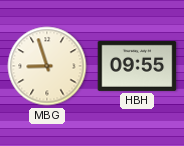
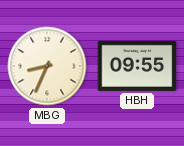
MBG: 8:57 -> 8:34
